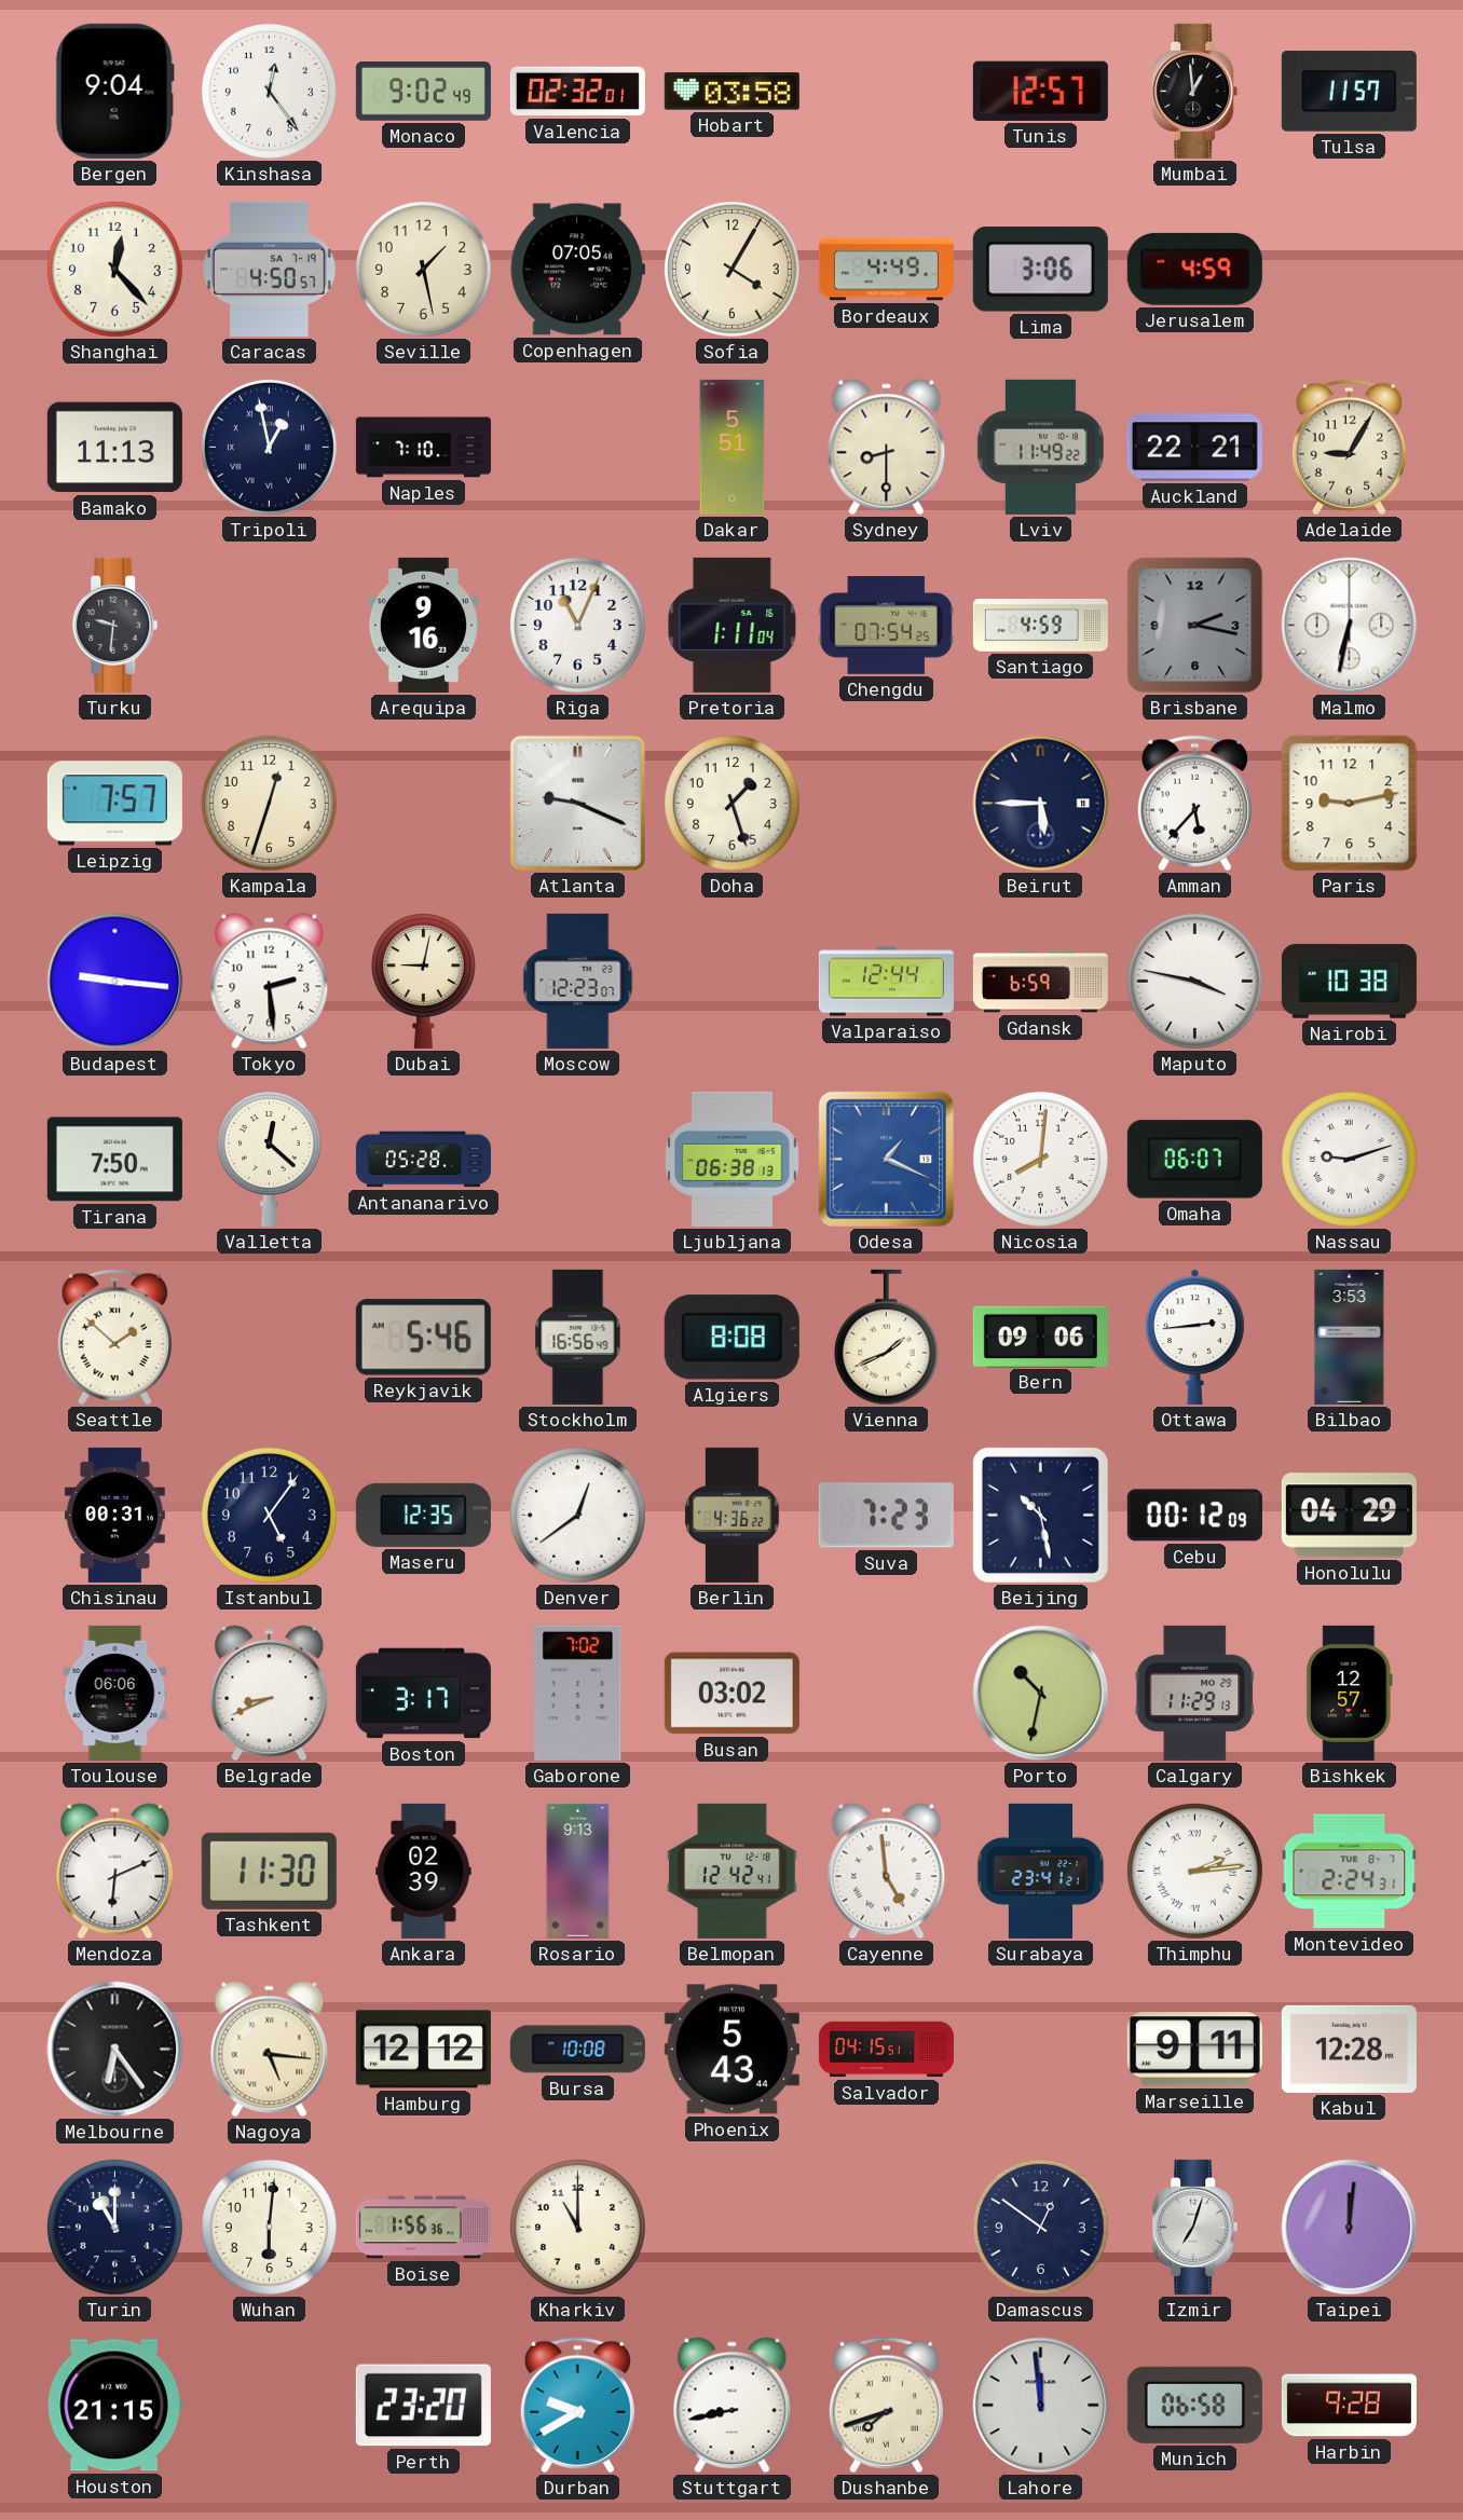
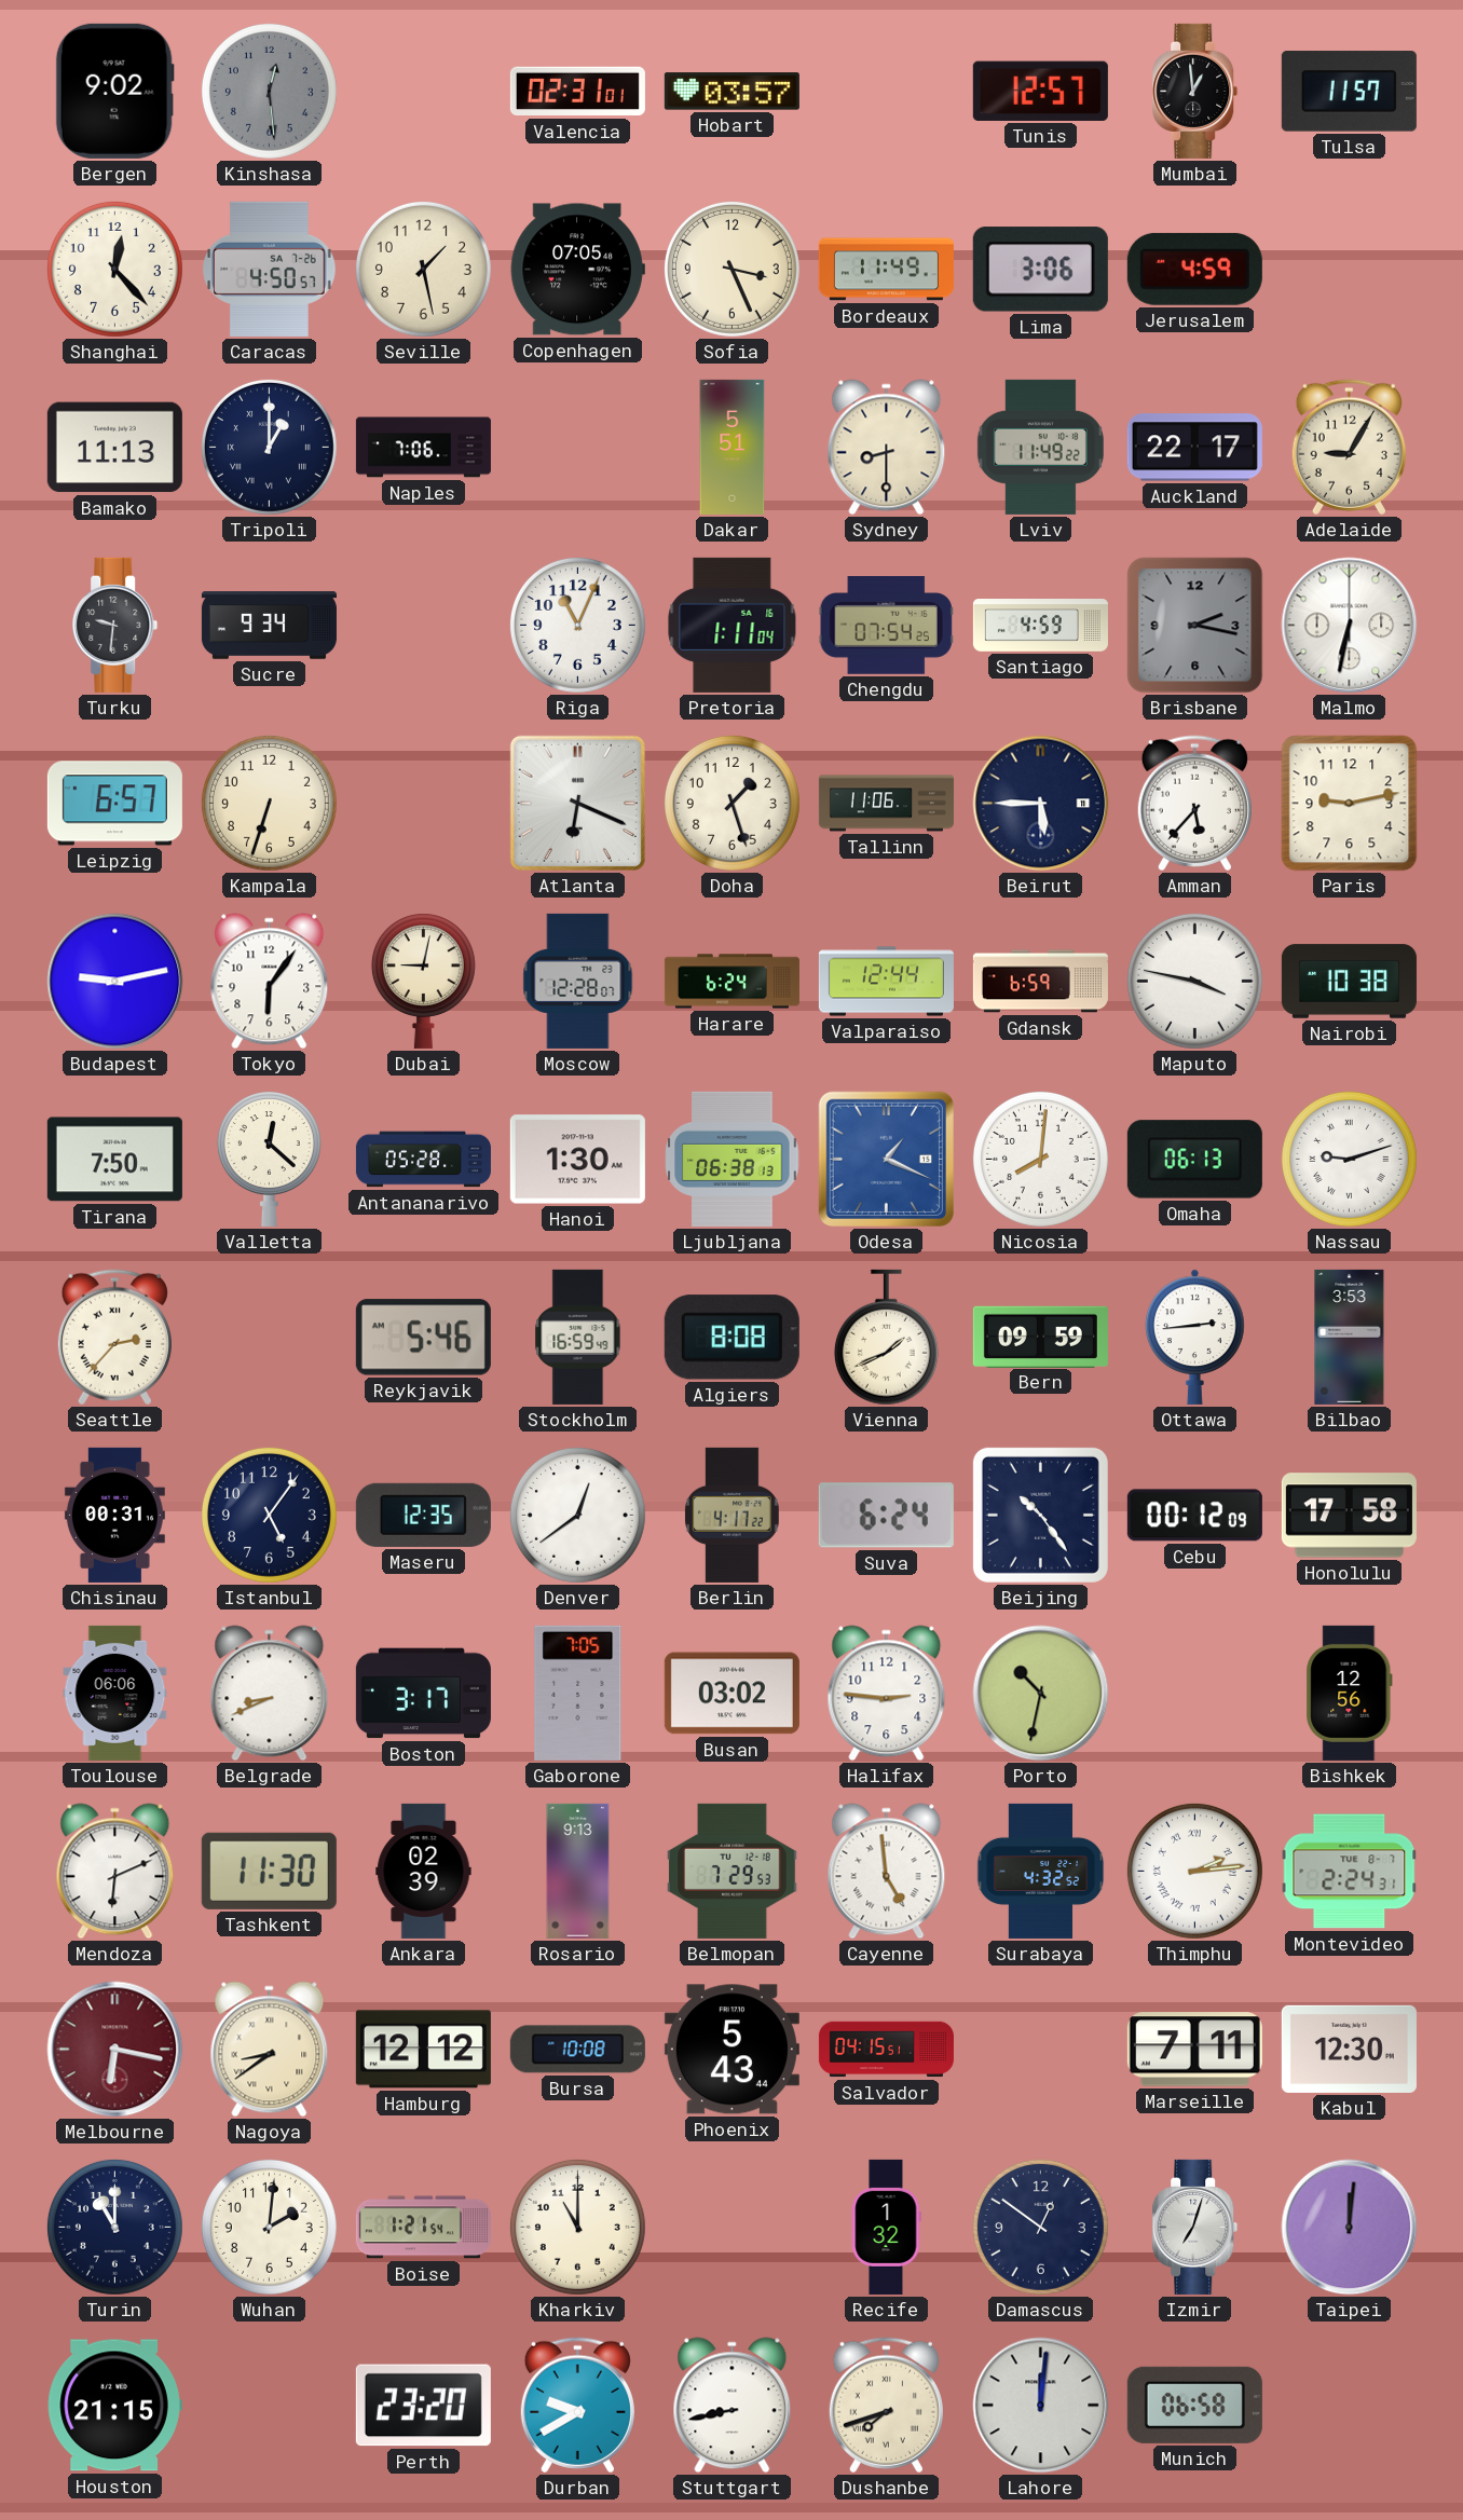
Bergen: 9:04 -> 9:02
Kinshasa: 12:24 -> 12:29
Kinshasa dial: white -> grey
Monaco: 9:02 -> none
Valencia: 02:32 -> 02:31
Hobart: 03:58 -> 03:57
Caracas date: SA 7-19 -> SA 7-26
Sofia: 4:05 -> 3:26
Bordeaux: 4:49 -> 11:49
Tripoli: 12:58 -> 1:00
Naples: 7:10 -> 7:06
Auckland: 22:21 -> 22:17
Sucre: none -> 9:34
Arequipa: 9:16 -> none
Leipzig: 7:57 -> 6:57
Kampala: 12:33 -> 6:33
Atlanta: 9:19 -> 6:19
Tallinn: none -> 11:06
Budapest: 9:16 -> 9:13
Tokyo: 2:29 -> 6:06
Moscow: 12:23 -> 12:28
Harare: none -> 6:24
Hanoi: none -> 1:30
Omaha: 06:07 -> 06:13
Seattle: 1:52 -> 2:37
Stockholm: 16:56 -> 16:59
Bern: 09:06 -> 09:59
Berlin: 4:36 -> 4:17
Suva: 7:23 -> 6:24
Beijing: 10:28 -> 10:24
Honolulu: 04:29 -> 17:58
Gaborone: 7:02 -> 7:05
Halifax: none -> 2:46
Calgary: 11:29 -> none
Bishkek: 12:57 -> 12:56
Belmopan: 12:42 -> 7:29
Surabaya: 23:41 -> 4:32
Melbourne: 6:24 -> 6:17
Melbourne dial: black -> burgundy
Nagoya: 5:16 -> 8:39
Marseille: 9:11 -> 7:11
Kabul: 12:28 -> 12:30
Wuhan: 6:01 -> 2:01
Boise: 1:56 -> 1:21
Recife: none -> 1:32
Lahore: 11:59 -> 12:01
Harbin: 9:28 -> none
